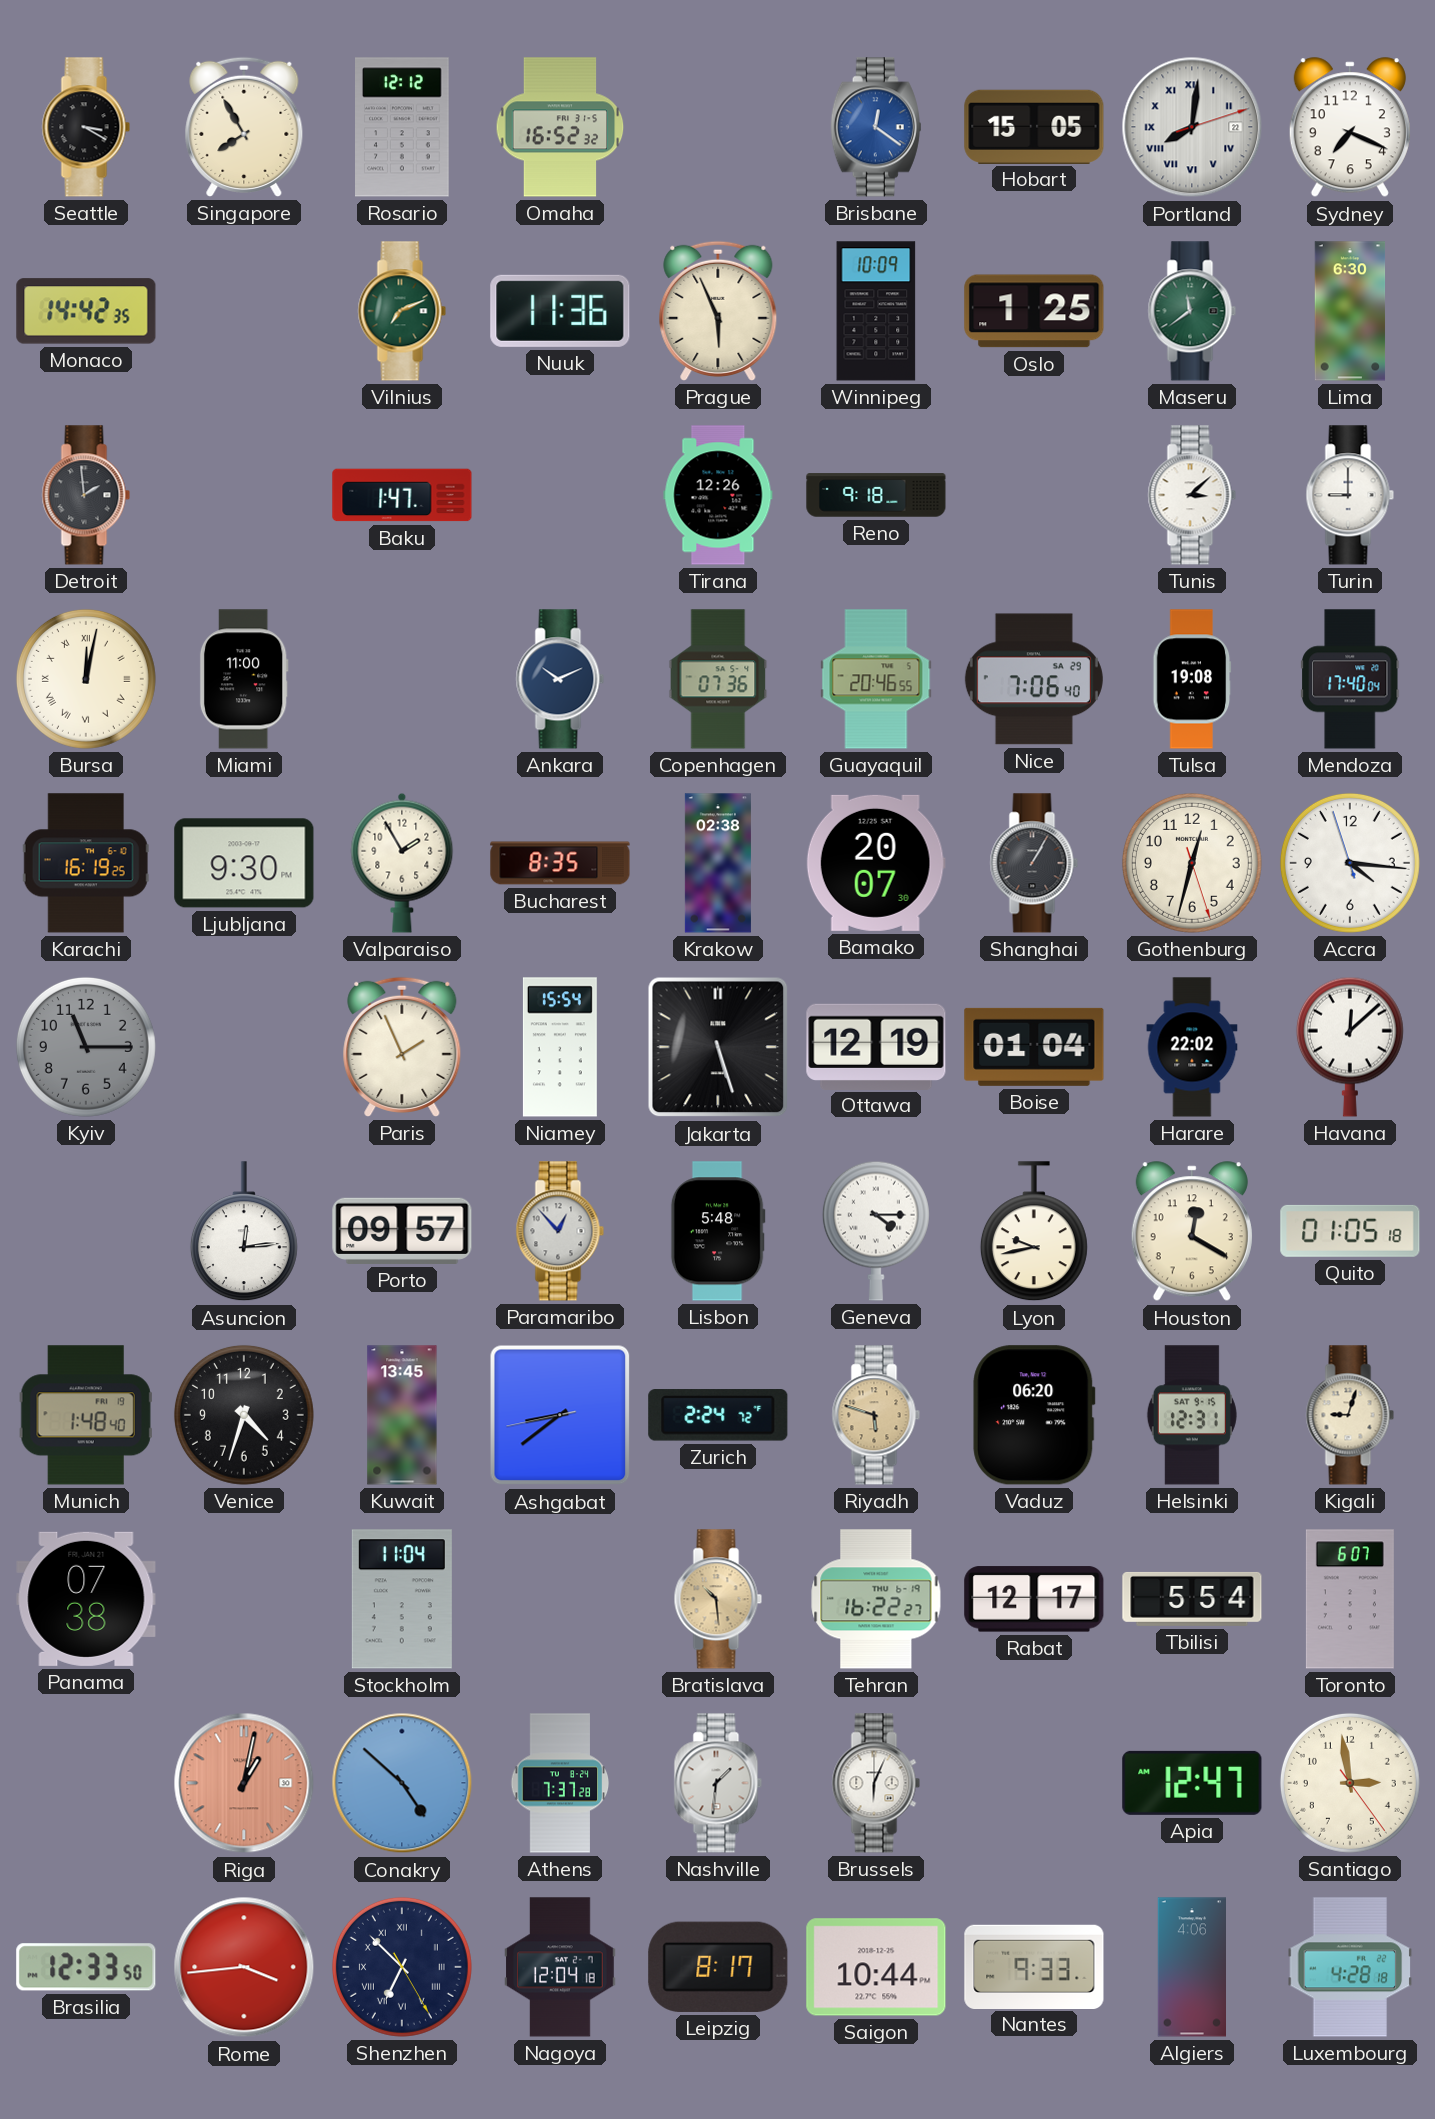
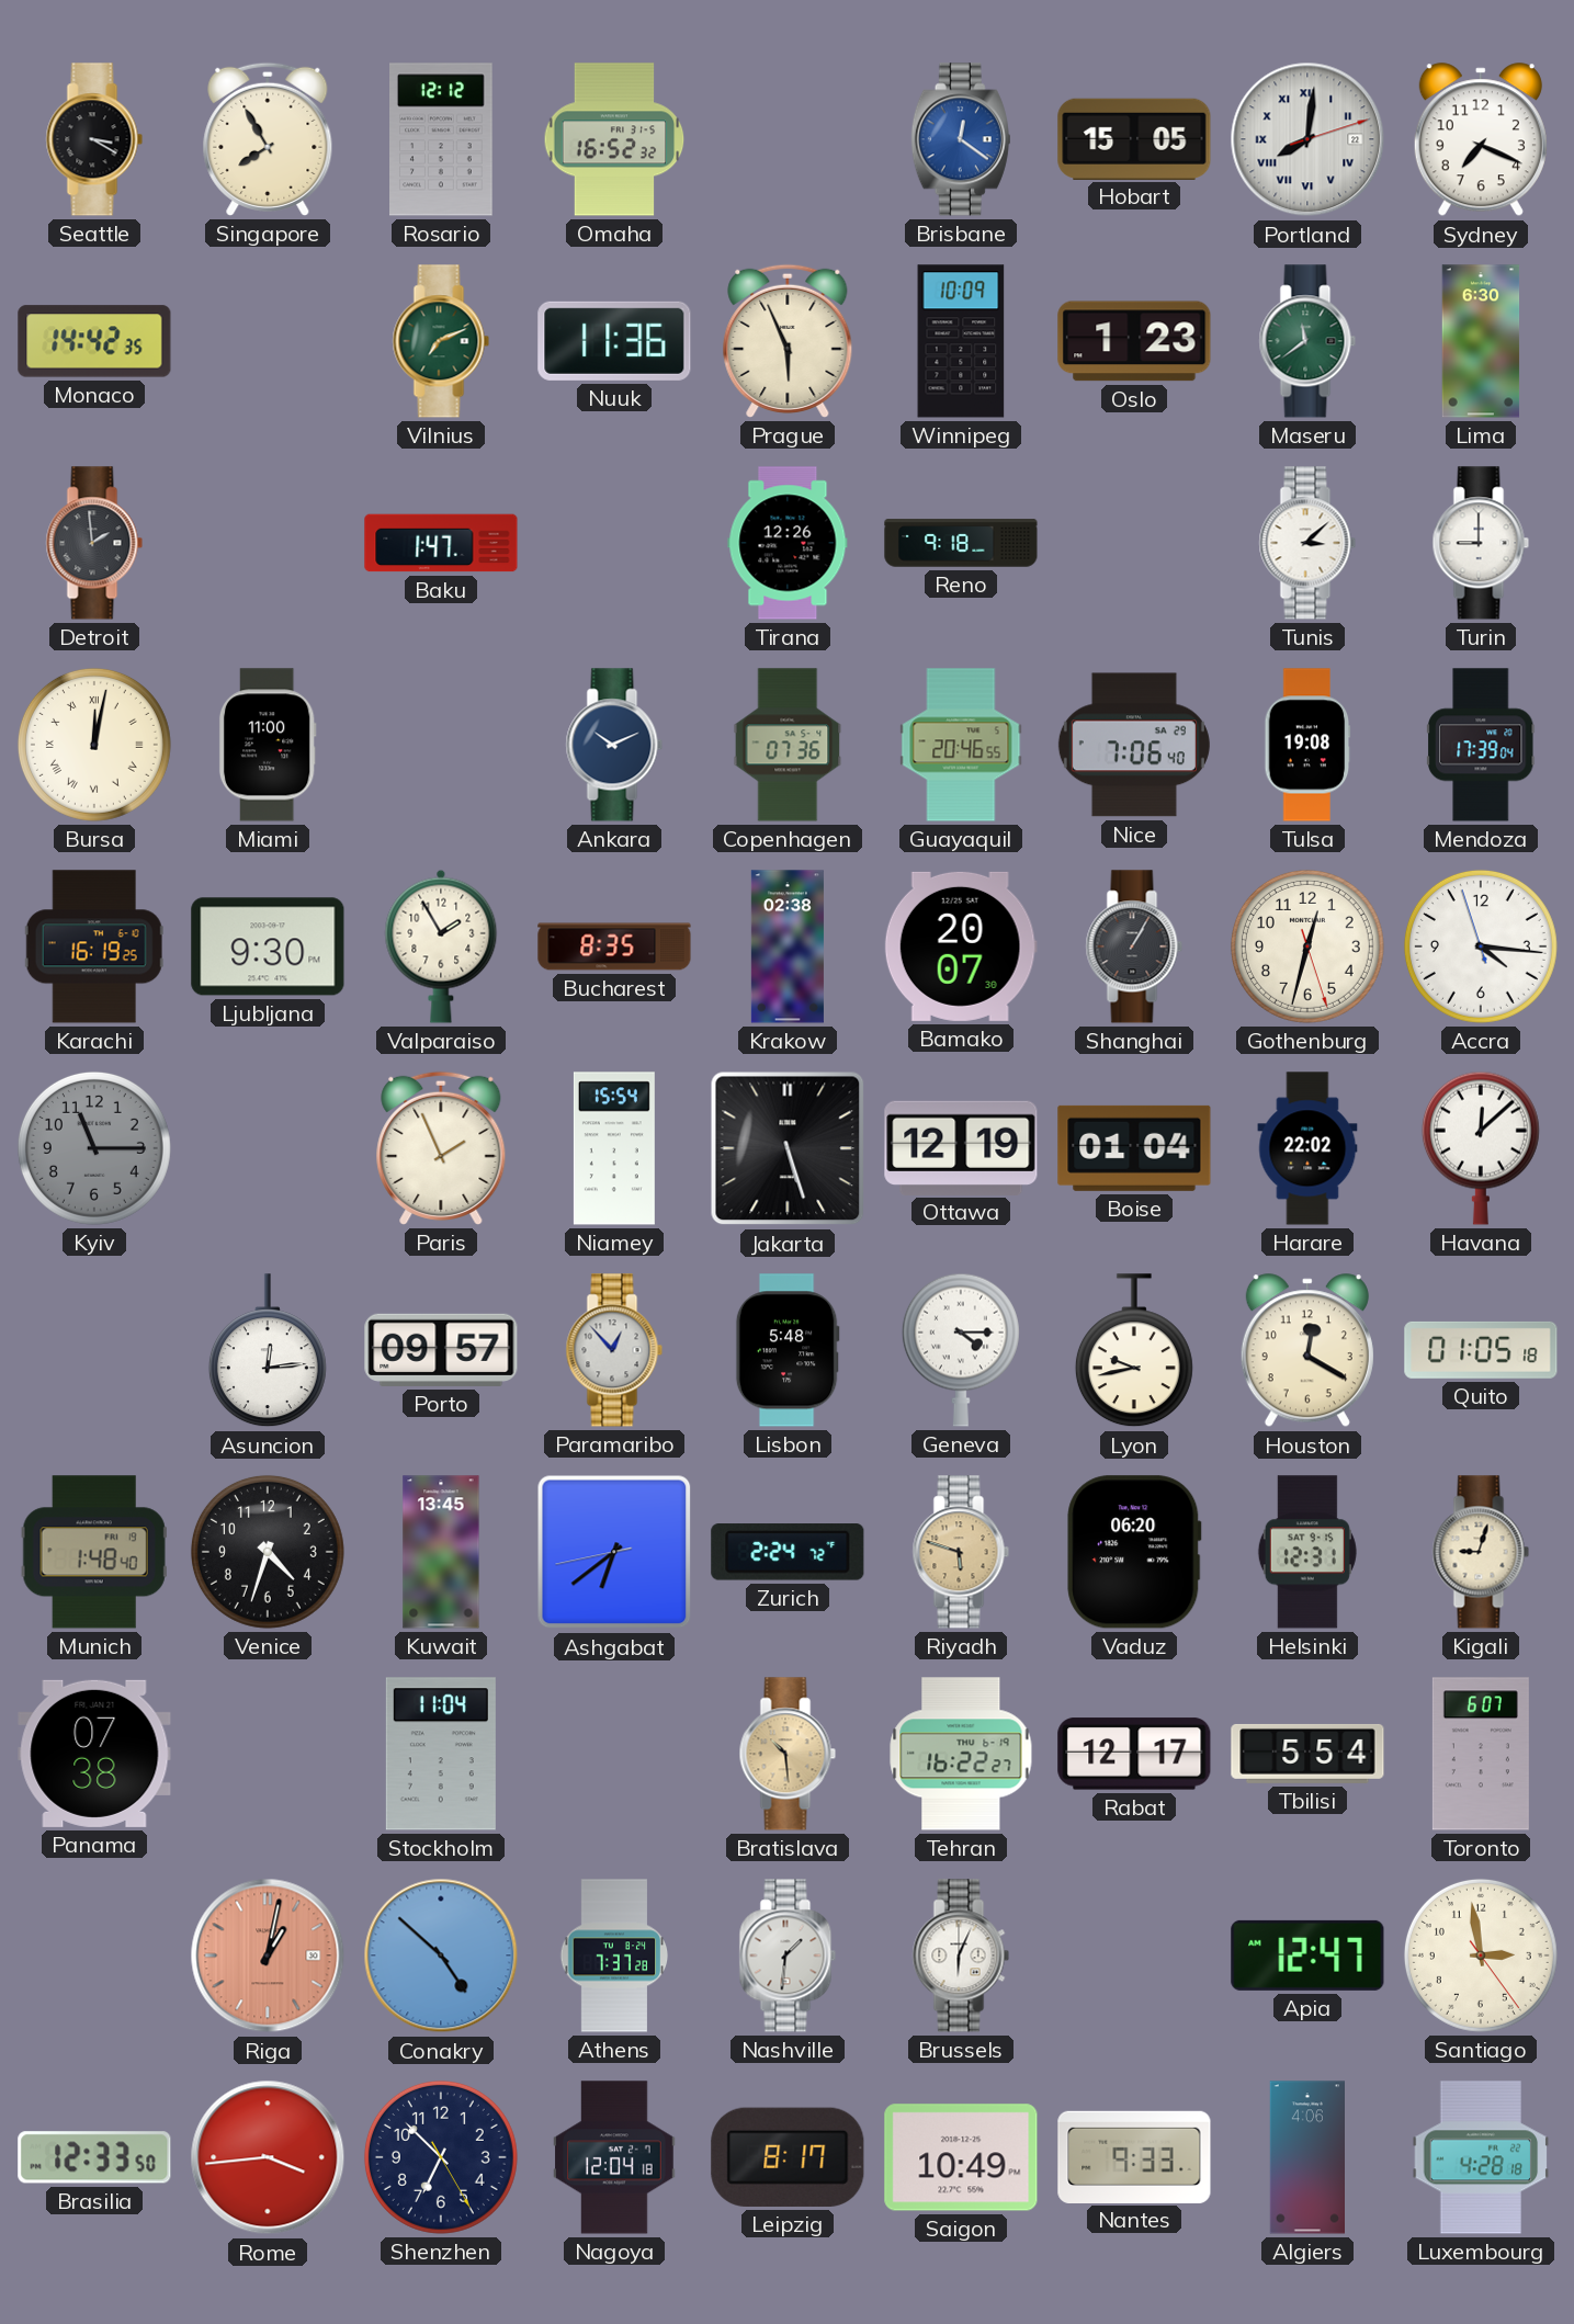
Oslo: 1:25 -> 1:23
Mendoza: 17:40 -> 17:39
Ashgabat: 8:38 -> 6:38
Shenzhen numerals: Roman -> Arabic
Saigon: 10:44 -> 10:49
